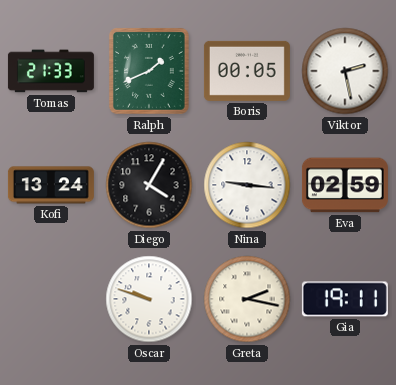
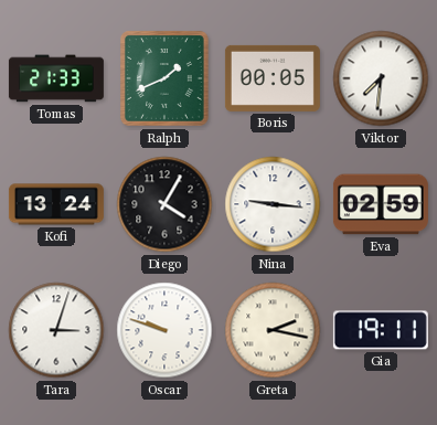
Viktor: 2:28 -> 7:31
Tara: none -> 3:03
